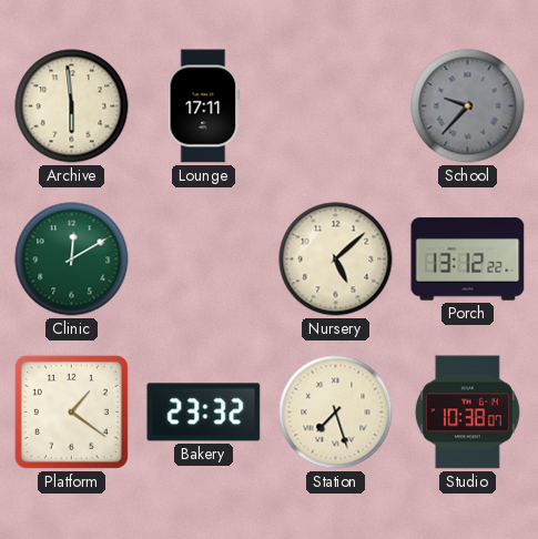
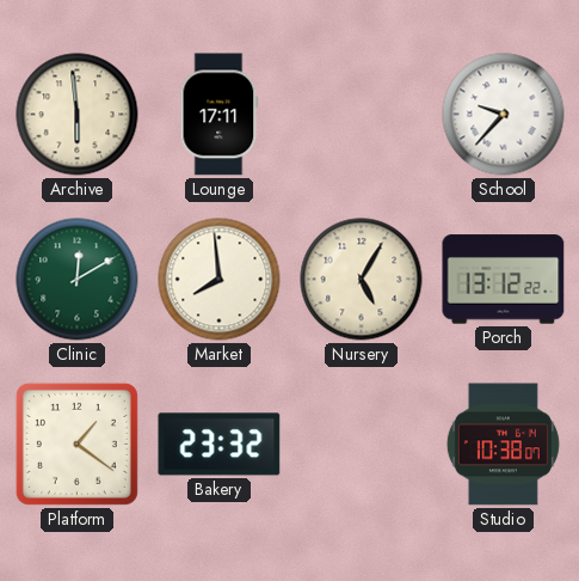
School dial: grey -> white
Market: none -> 7:59
Nursery: 5:08 -> 5:05
Station: 7:27 -> none
